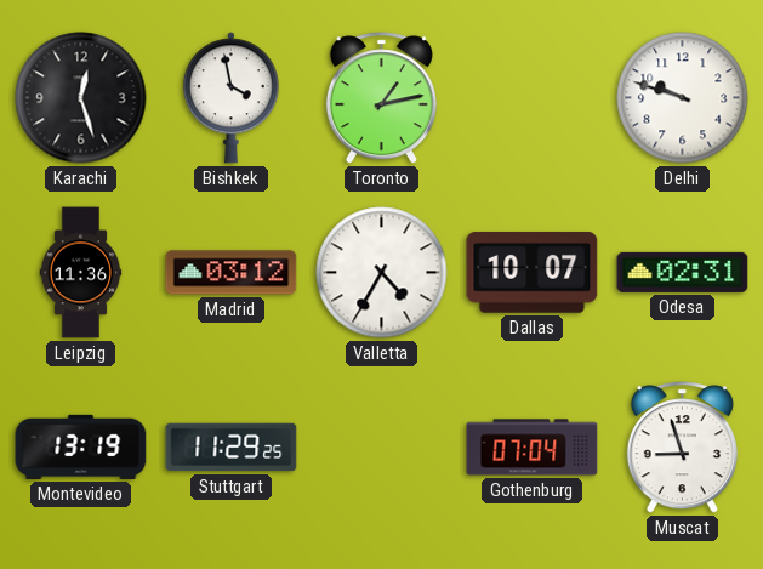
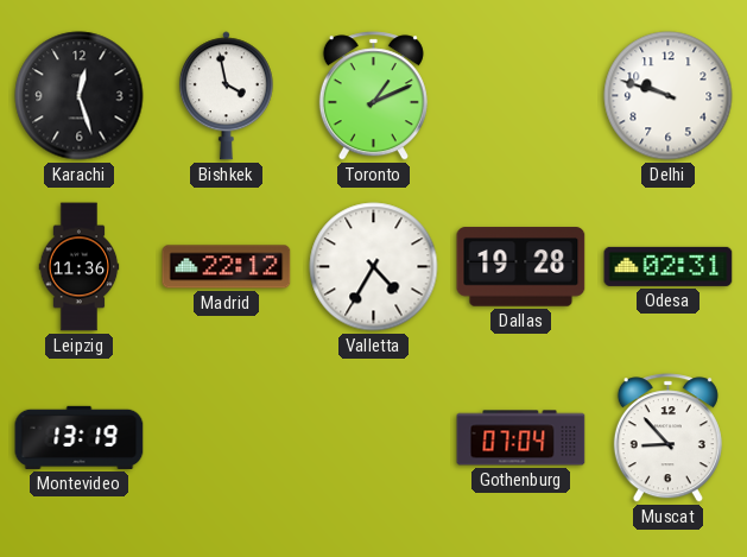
Toronto: 1:13 -> 1:11
Madrid: 03:12 -> 22:12
Dallas: 10:07 -> 19:28
Stuttgart: 11:29 -> none
Muscat: 8:57 -> 8:53
